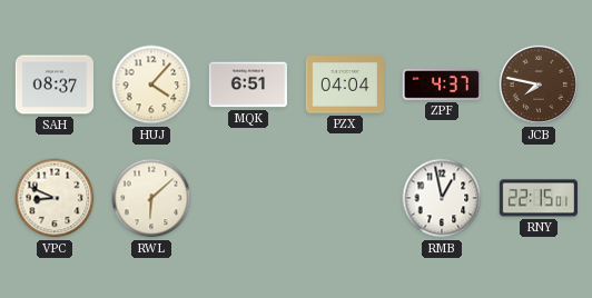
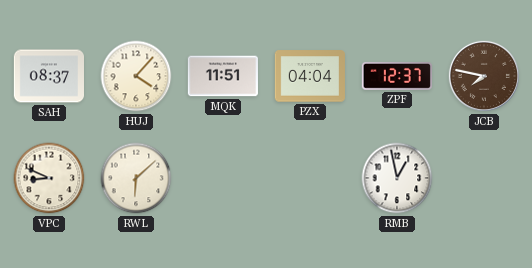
MQK: 6:51 -> 11:51
ZPF: 4:37 -> 12:37
RNY: 22:15 -> none
